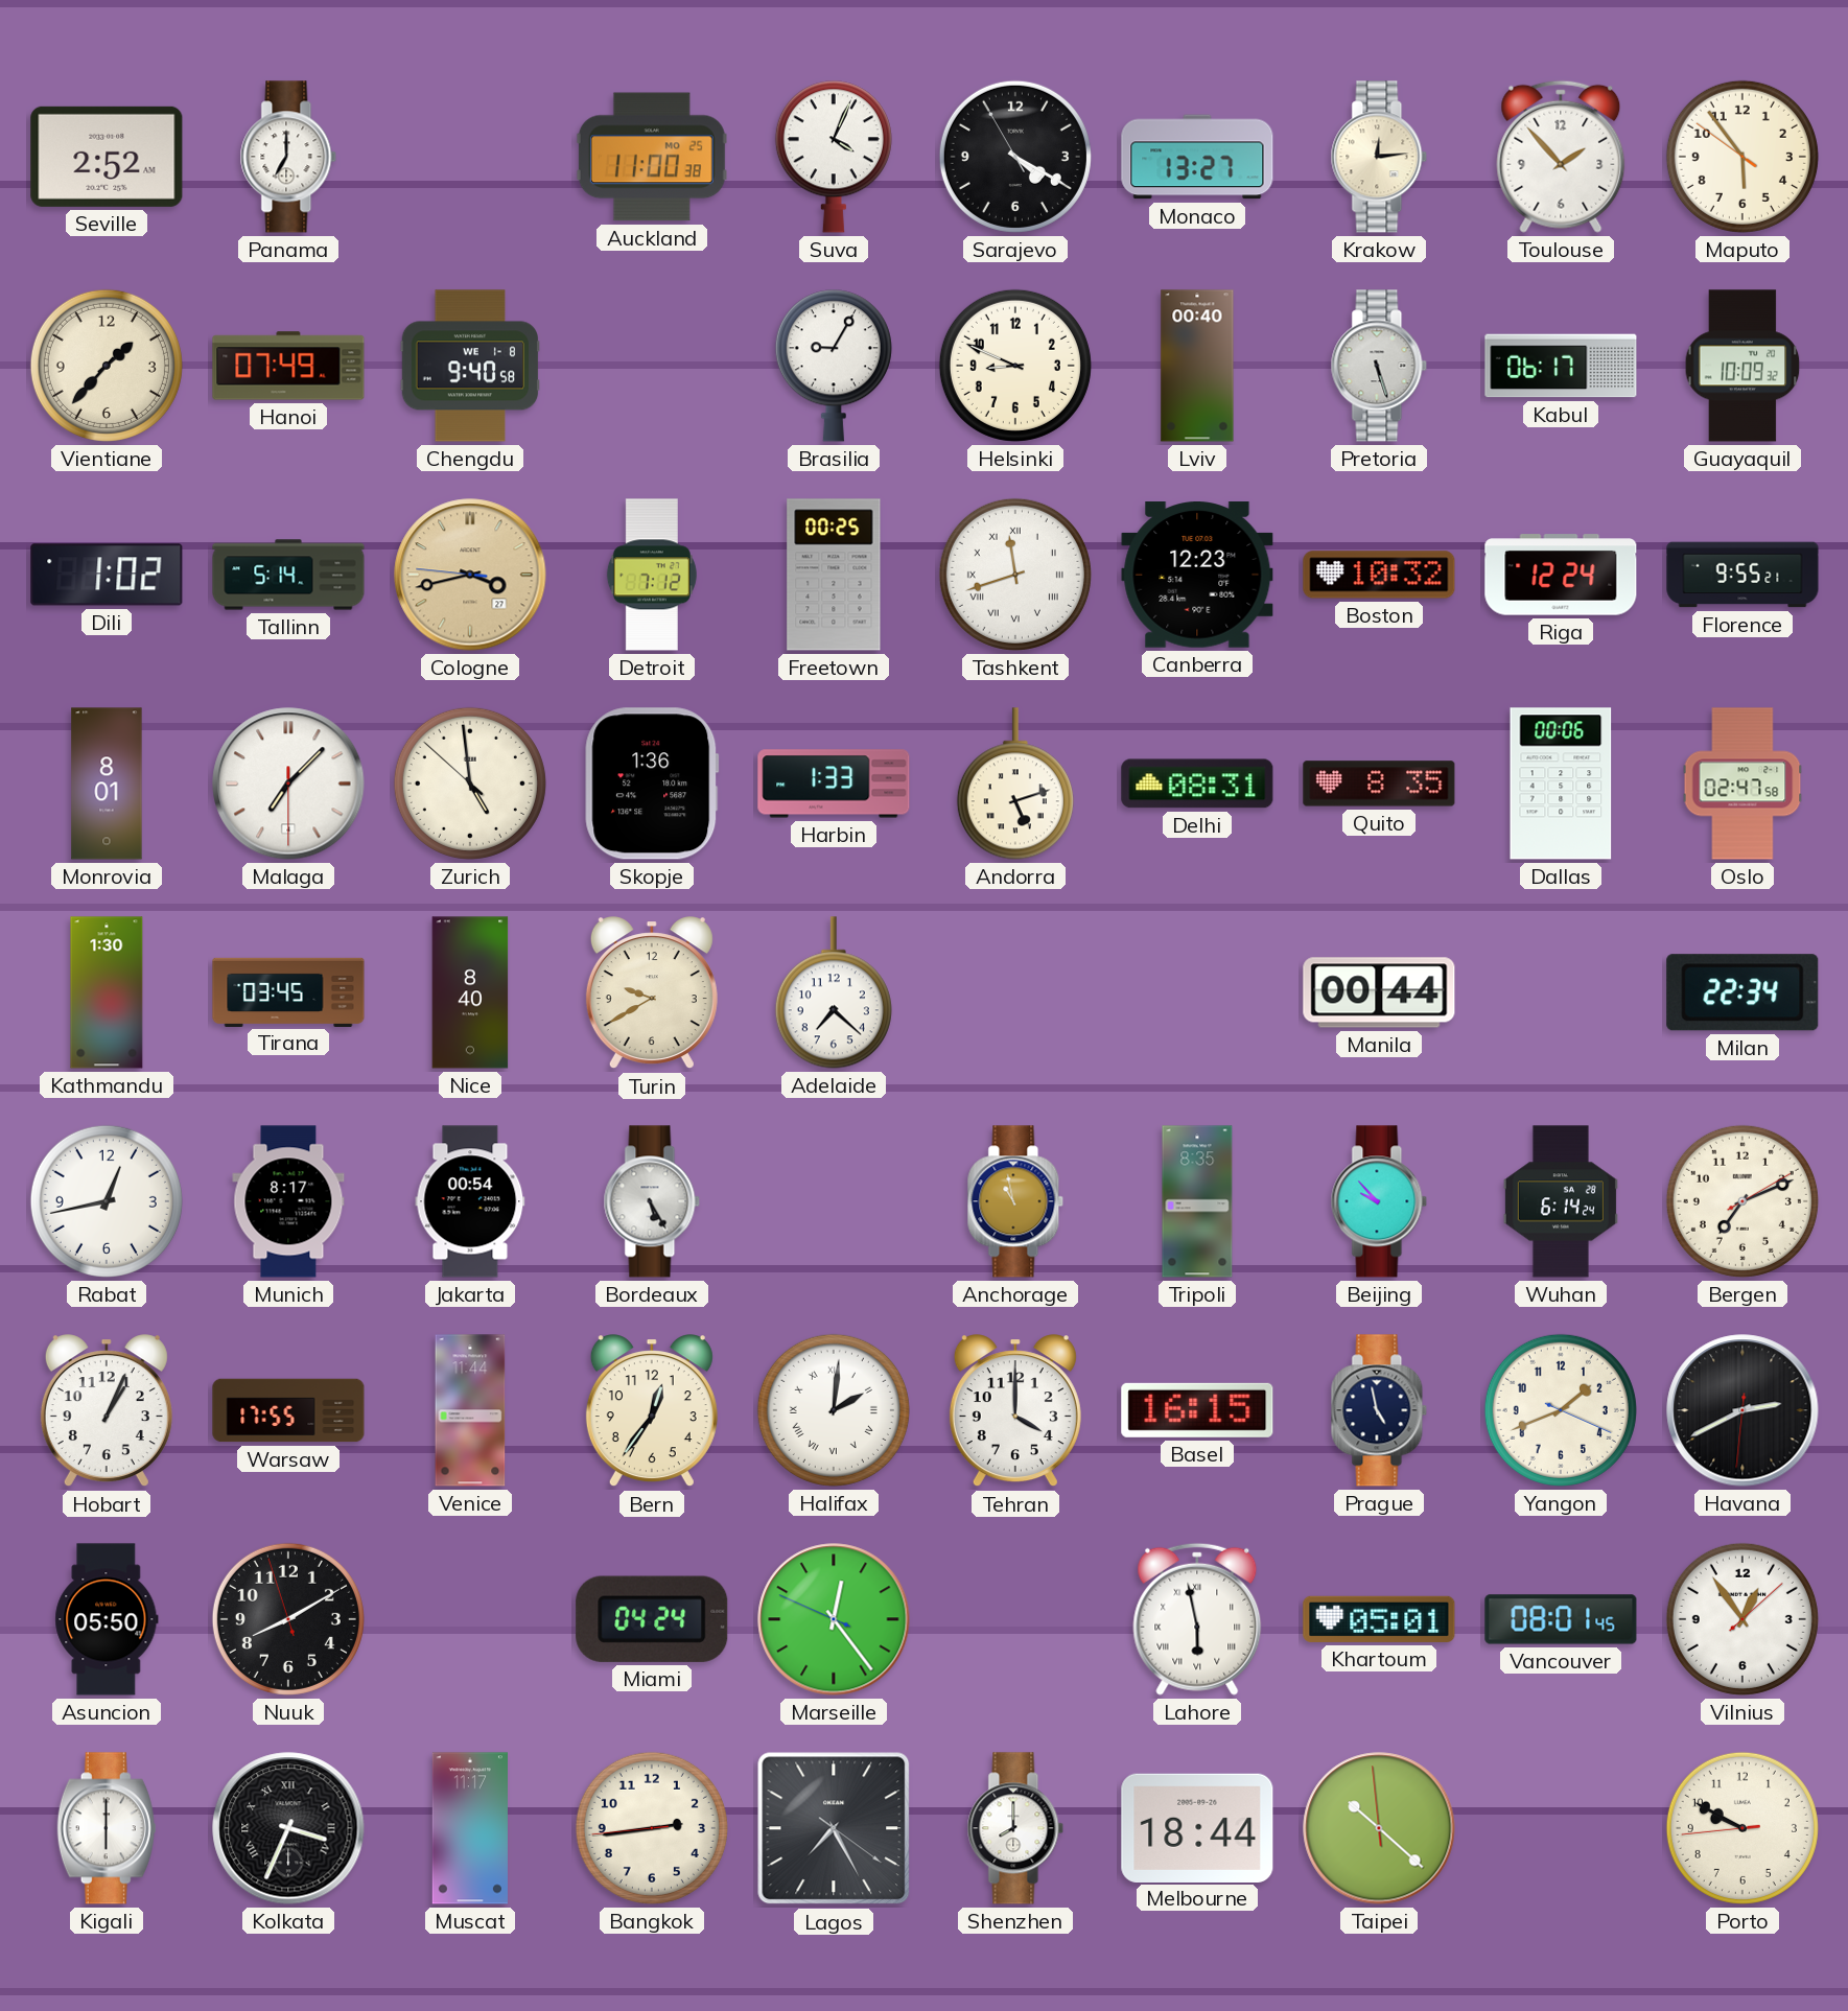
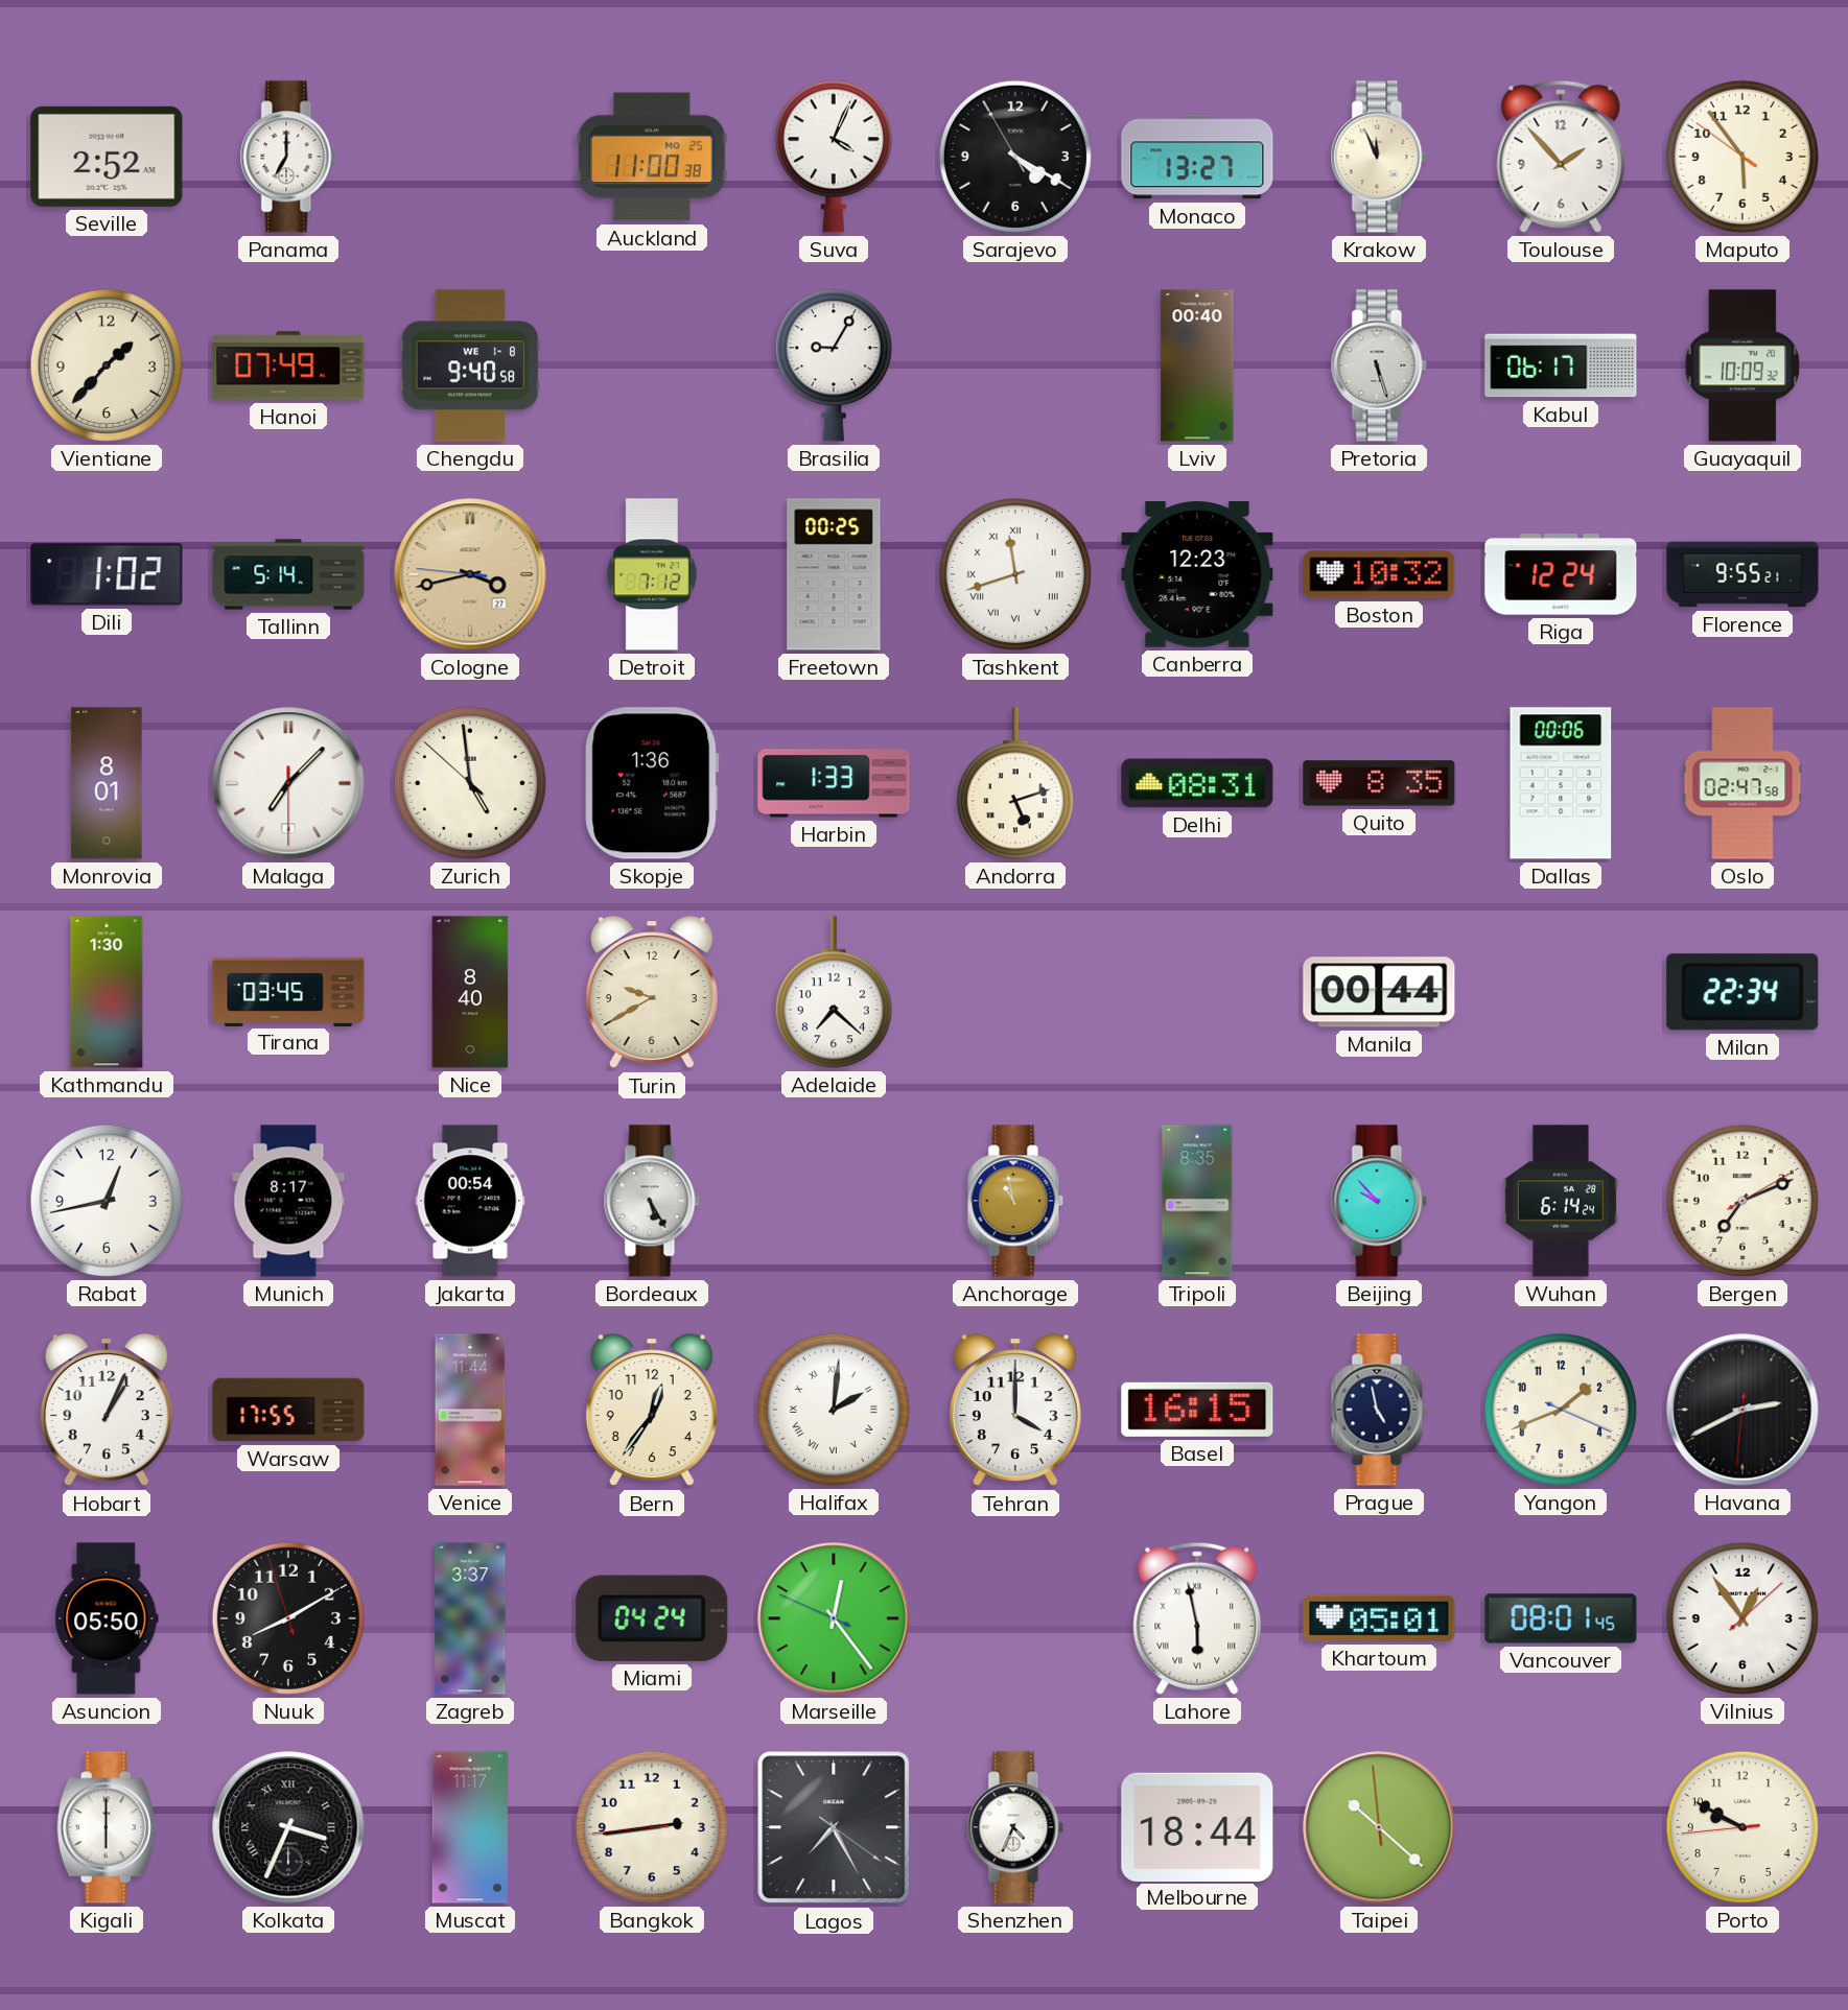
Krakow: 12:14 -> 11:56
Helsinki: 8:49 -> none
Zagreb: none -> 3:37
Shenzhen: 8:00 -> 4:34
